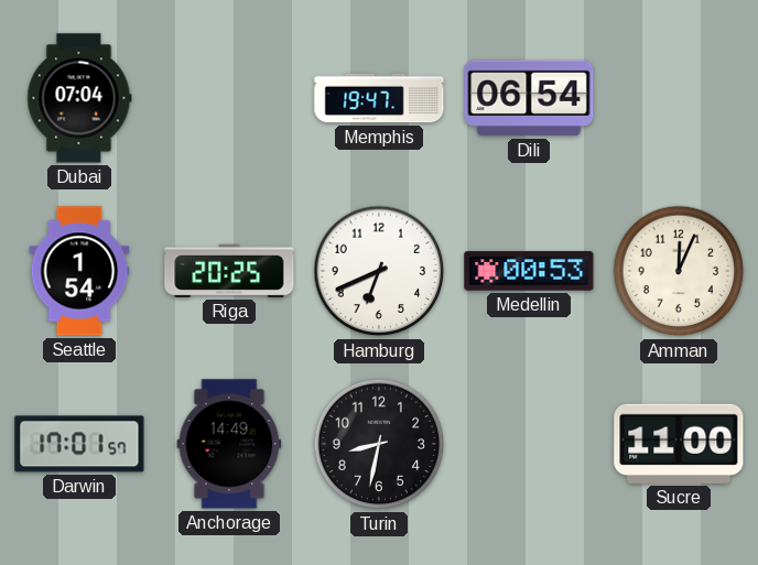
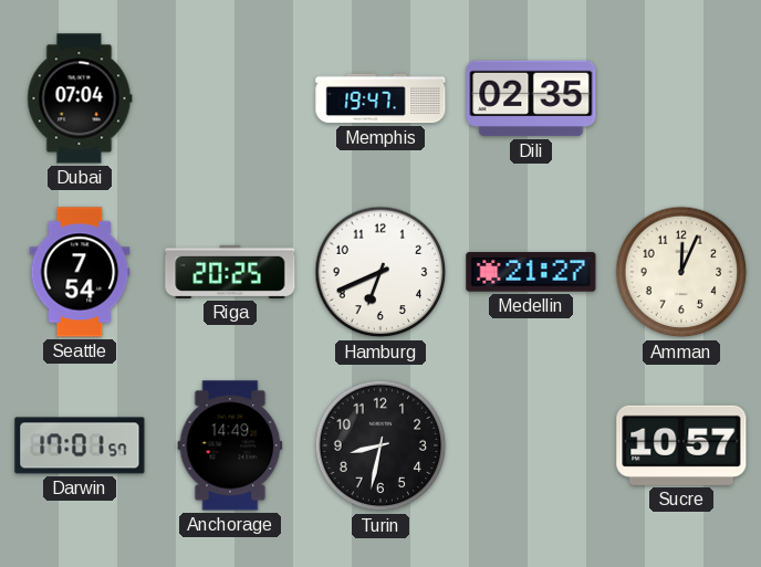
Dili: 06:54 -> 02:35
Seattle: 1:54 -> 7:54
Medellin: 00:53 -> 21:27
Sucre: 11:00 -> 10:57
